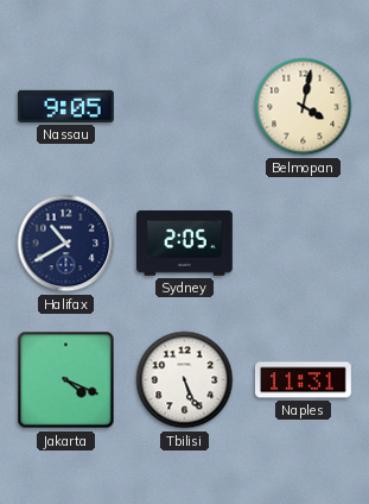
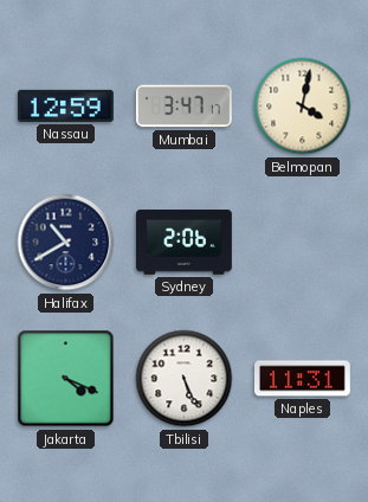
Nassau: 9:05 -> 12:59
Mumbai: none -> 3:47
Sydney: 2:05 -> 2:06
